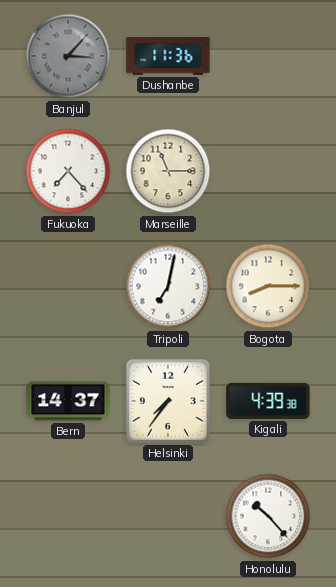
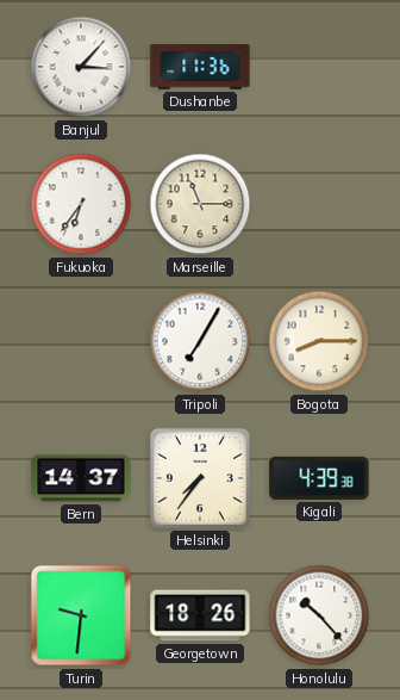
Banjul dial: grey -> white
Fukuoka: 7:23 -> 6:36
Tripoli: 7:02 -> 7:05
Turin: none -> 9:31
Georgetown: none -> 18:26
